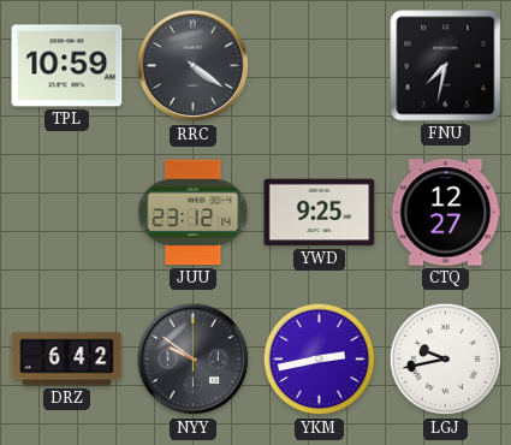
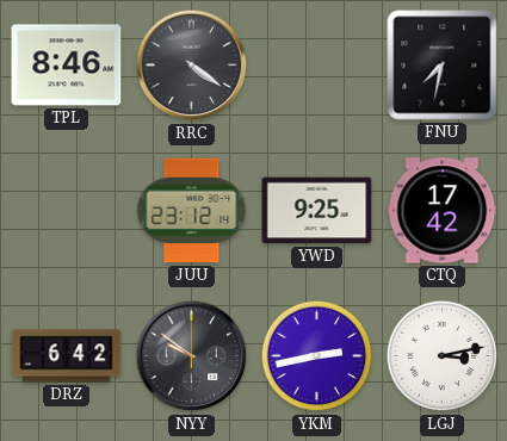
TPL: 10:59 -> 8:46
CTQ: 12:27 -> 17:42
LGJ: 9:43 -> 3:13
